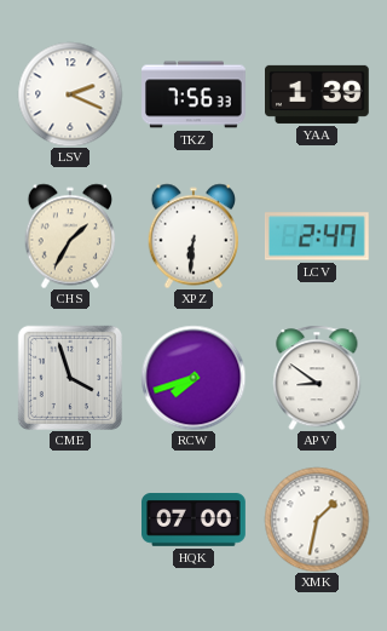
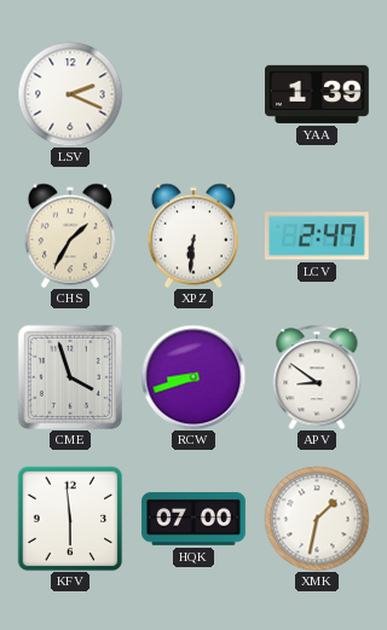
TKZ: 7:56 -> none
RCW: 7:42 -> 8:42
KFV: none -> 5:59
